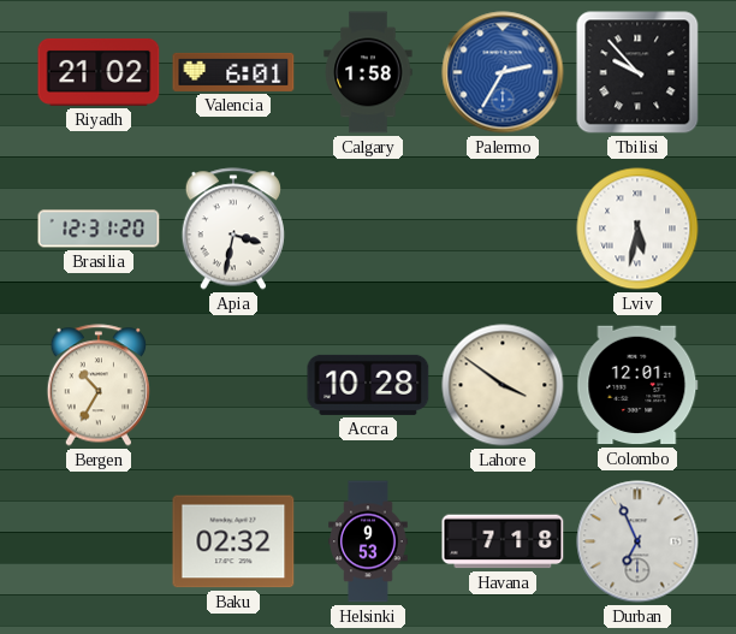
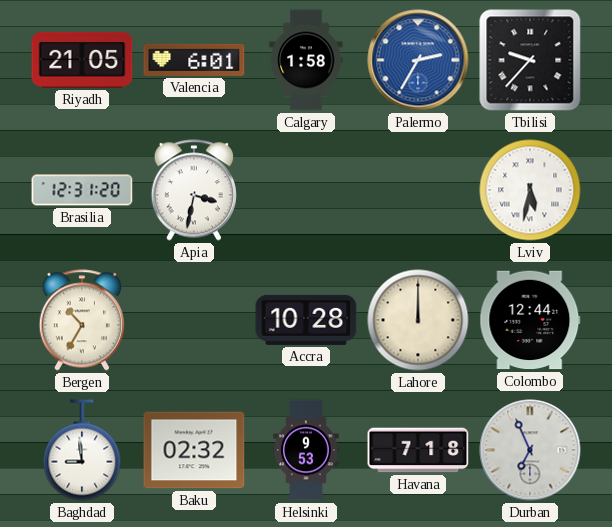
Riyadh: 21:02 -> 21:05
Tbilisi: 9:53 -> 9:37
Lahore: 3:51 -> 12:00
Colombo: 12:01 -> 12:44
Baghdad: none -> 8:59
